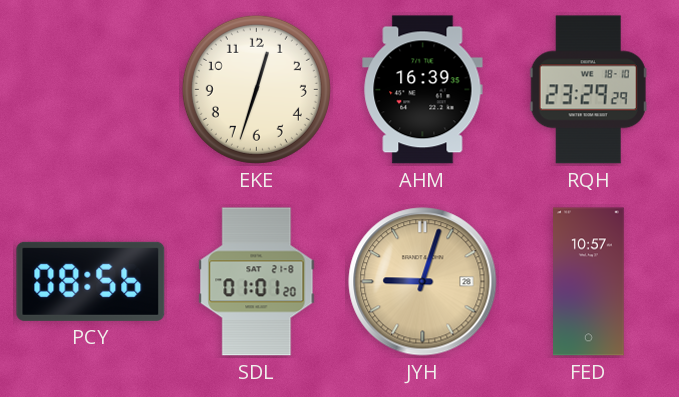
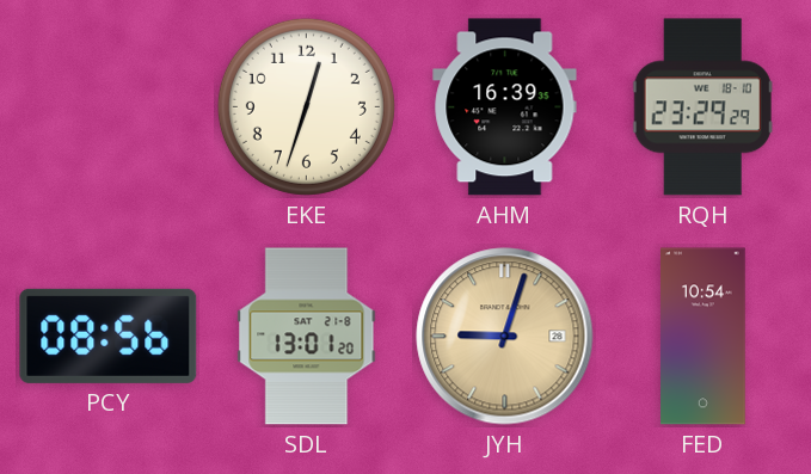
SDL: 01:01 -> 13:01
FED: 10:57 -> 10:54
